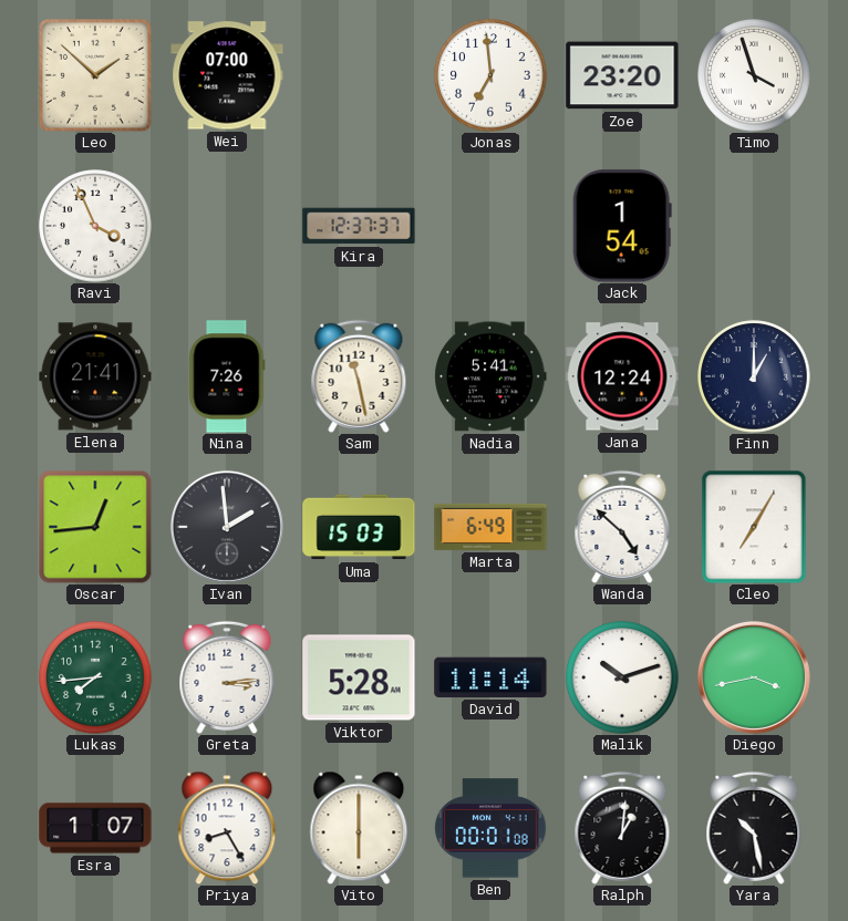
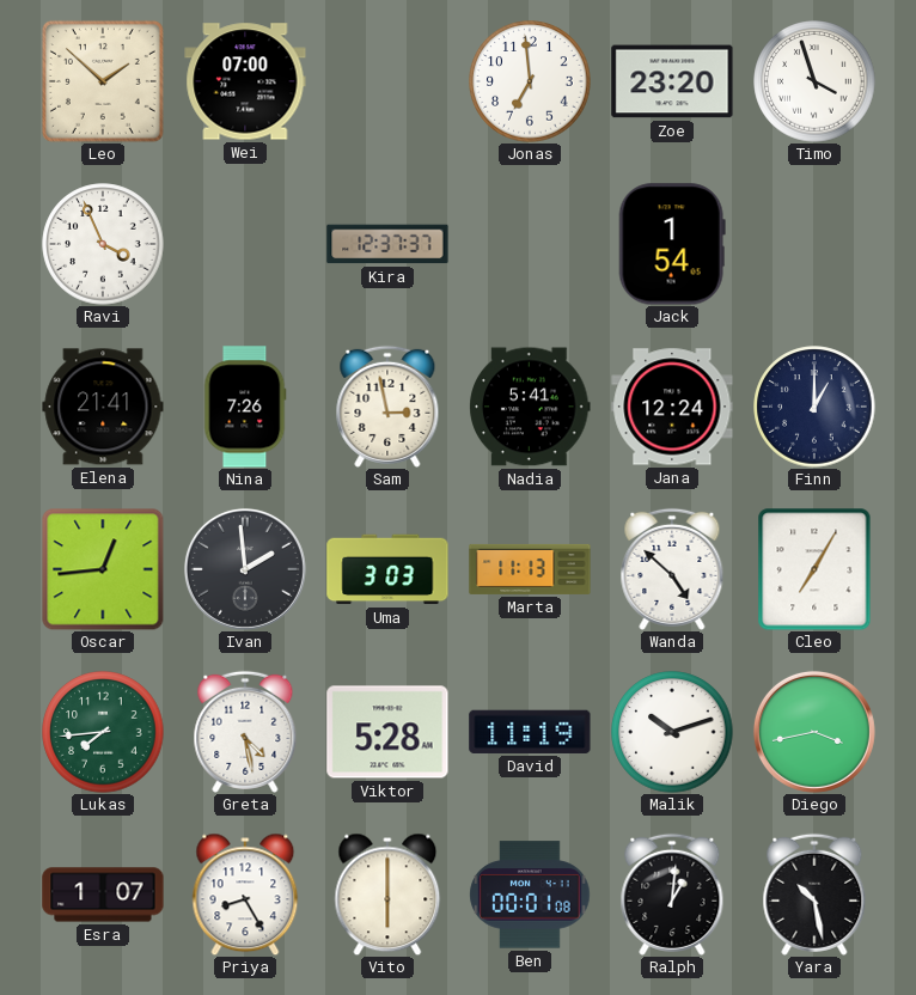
Sam: 11:28 -> 2:58
Uma: 15:03 -> 3:03
Marta: 6:49 -> 11:13
Greta: 3:14 -> 4:28
David: 11:14 -> 11:19
